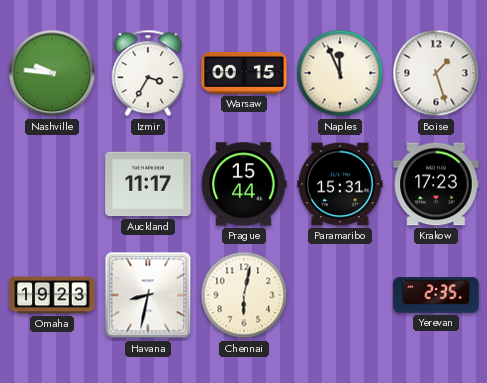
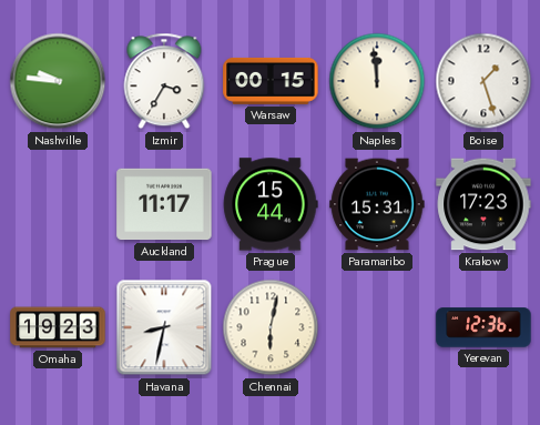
Naples: 11:56 -> 11:59
Yerevan: 2:35 -> 12:36
